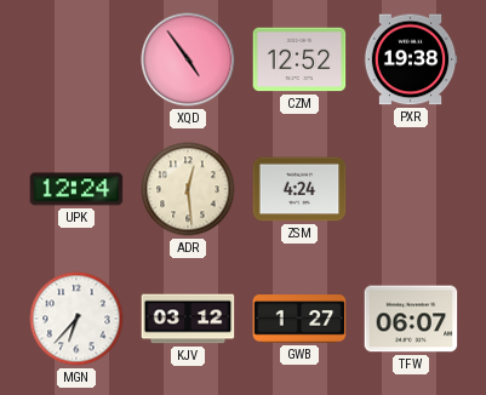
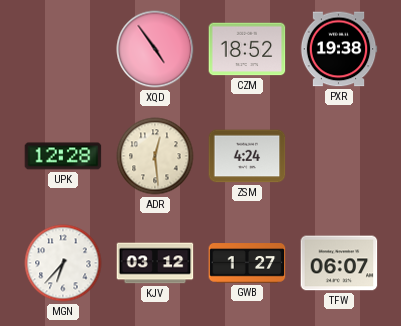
CZM: 12:52 -> 18:52
UPK: 12:24 -> 12:28
